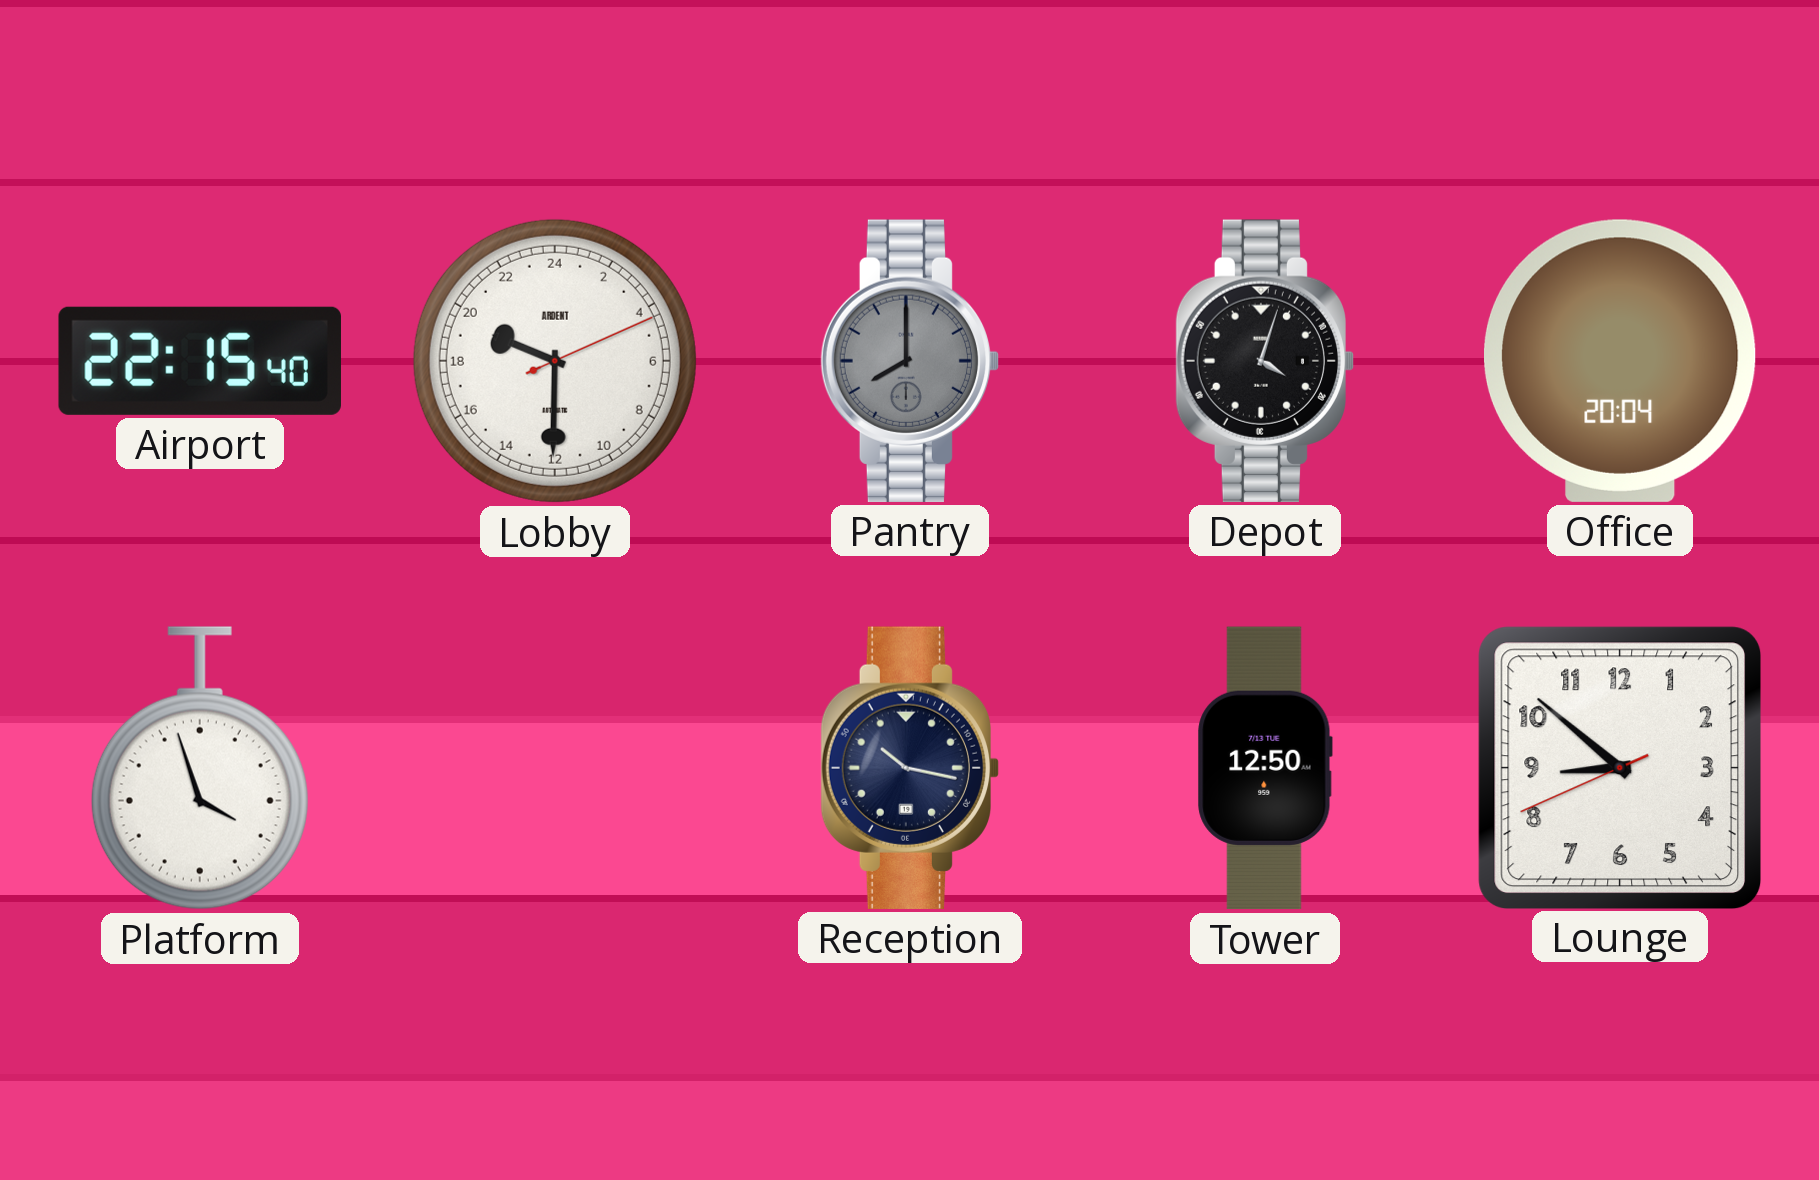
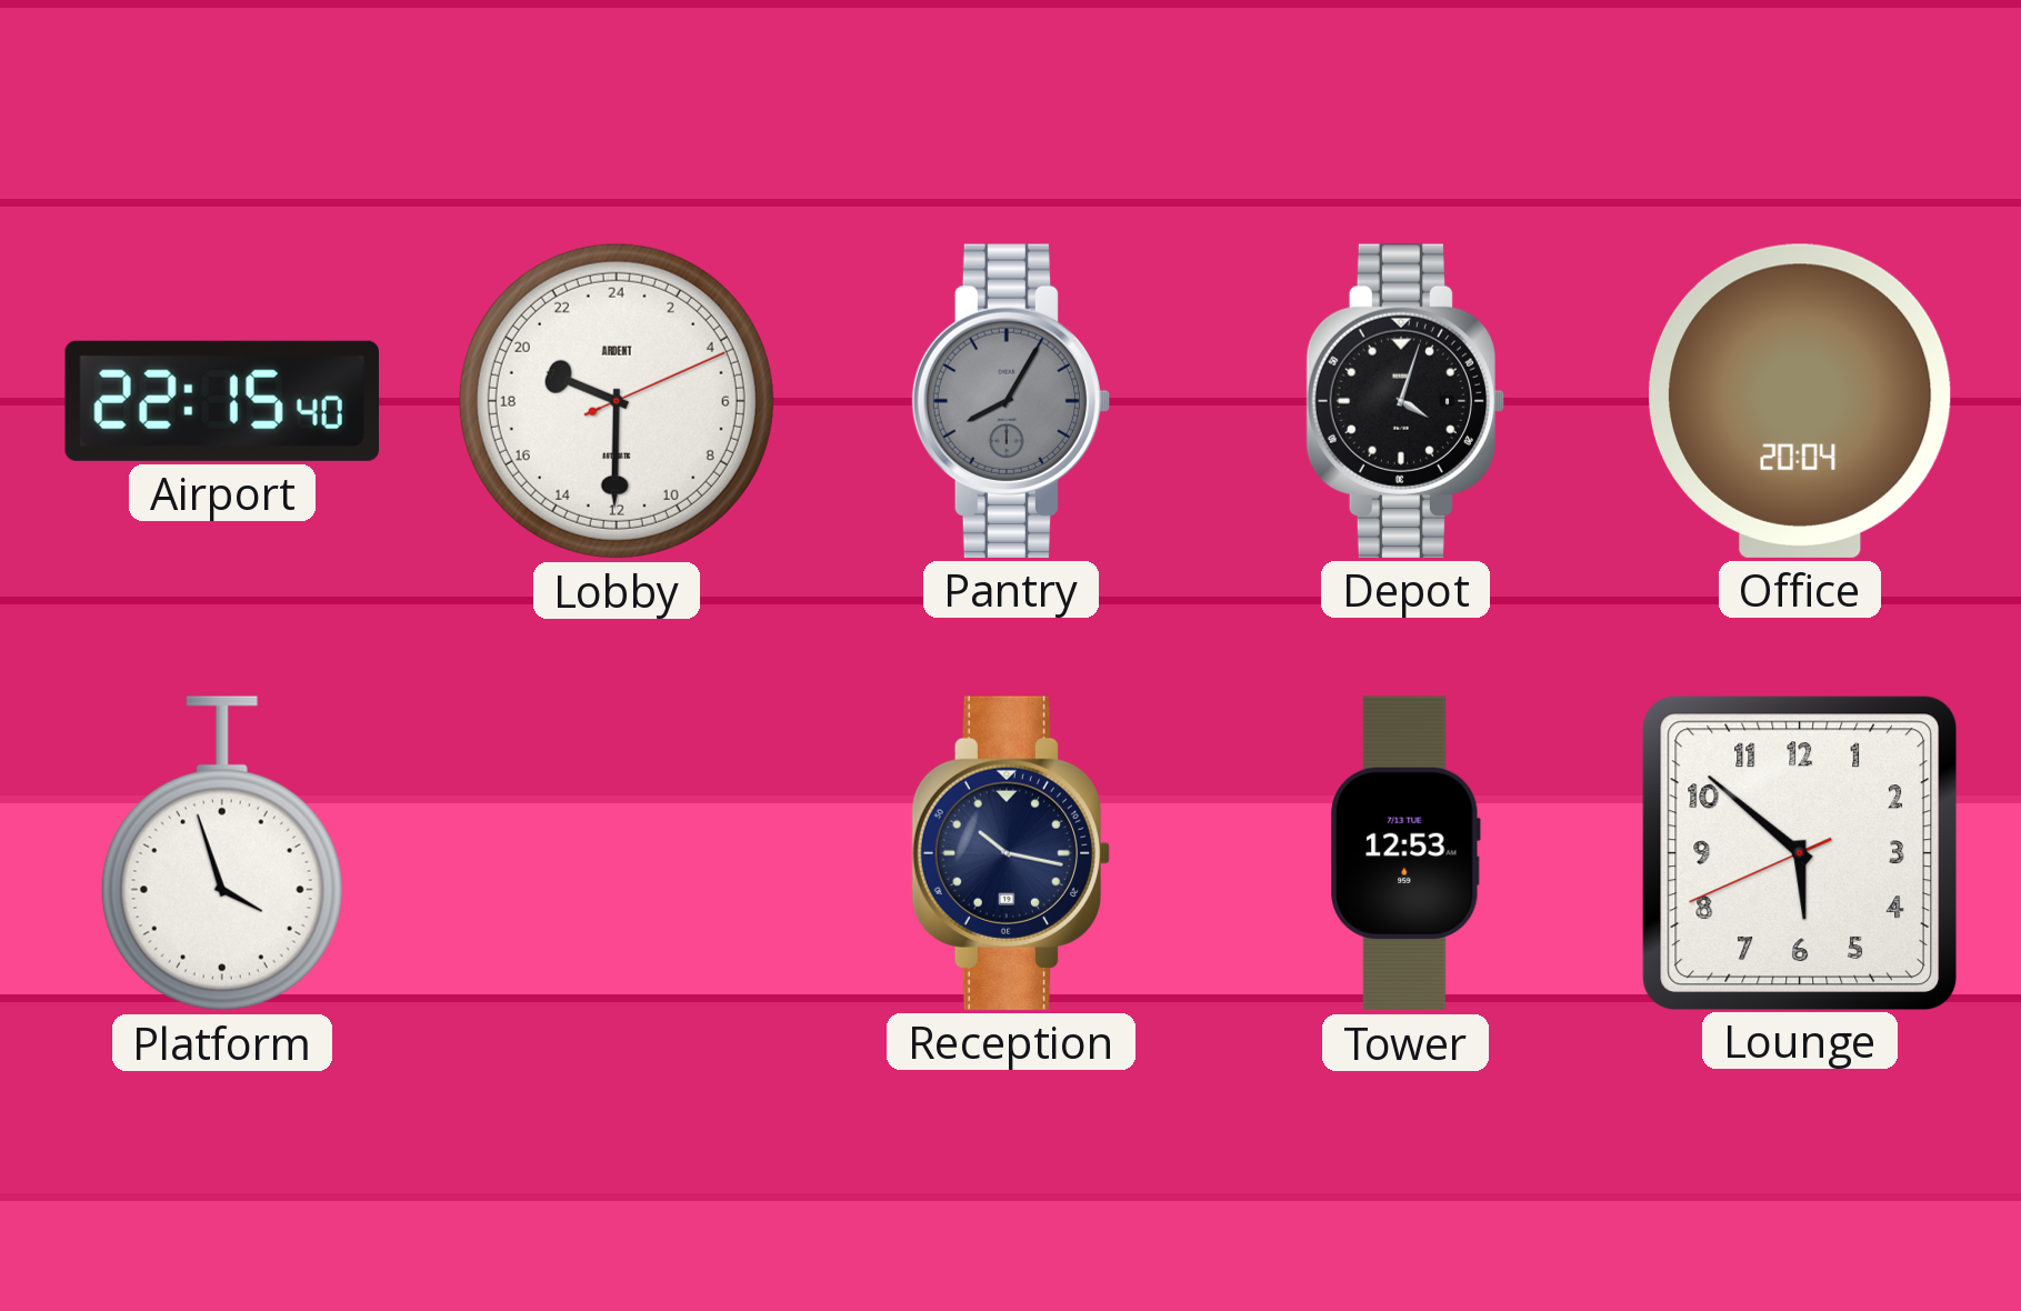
Pantry: 8:00 -> 8:05
Tower: 12:50 -> 12:53
Lounge: 8:51 -> 5:51
